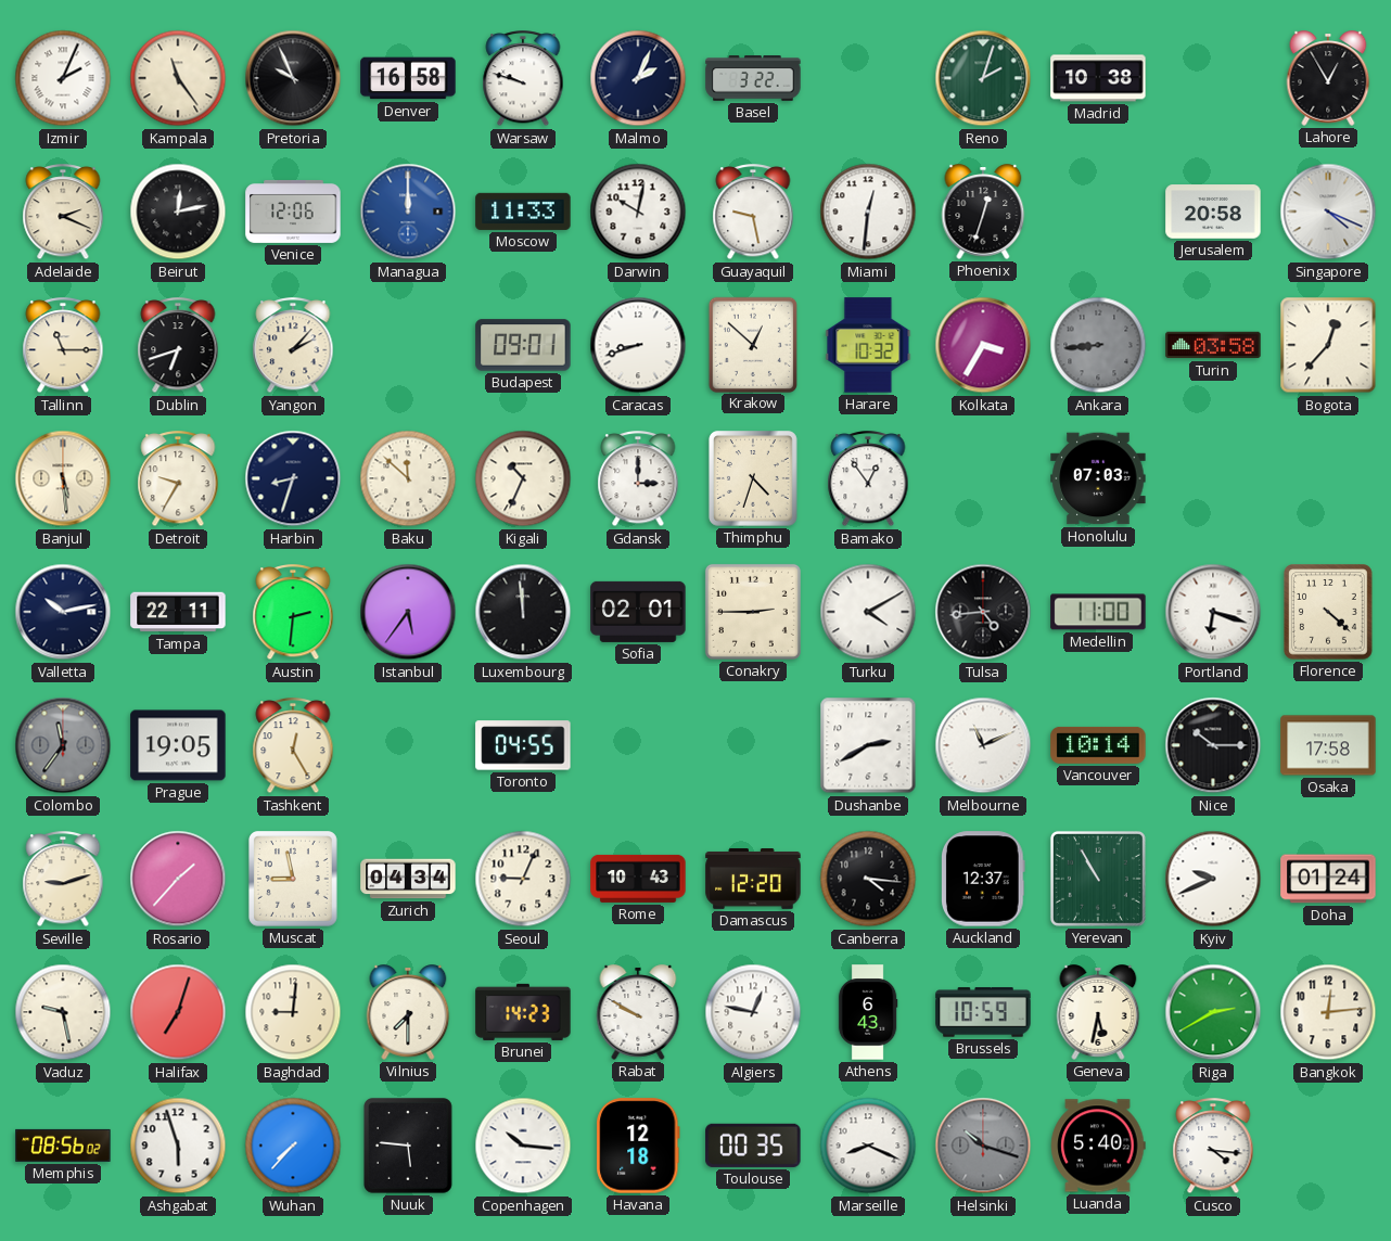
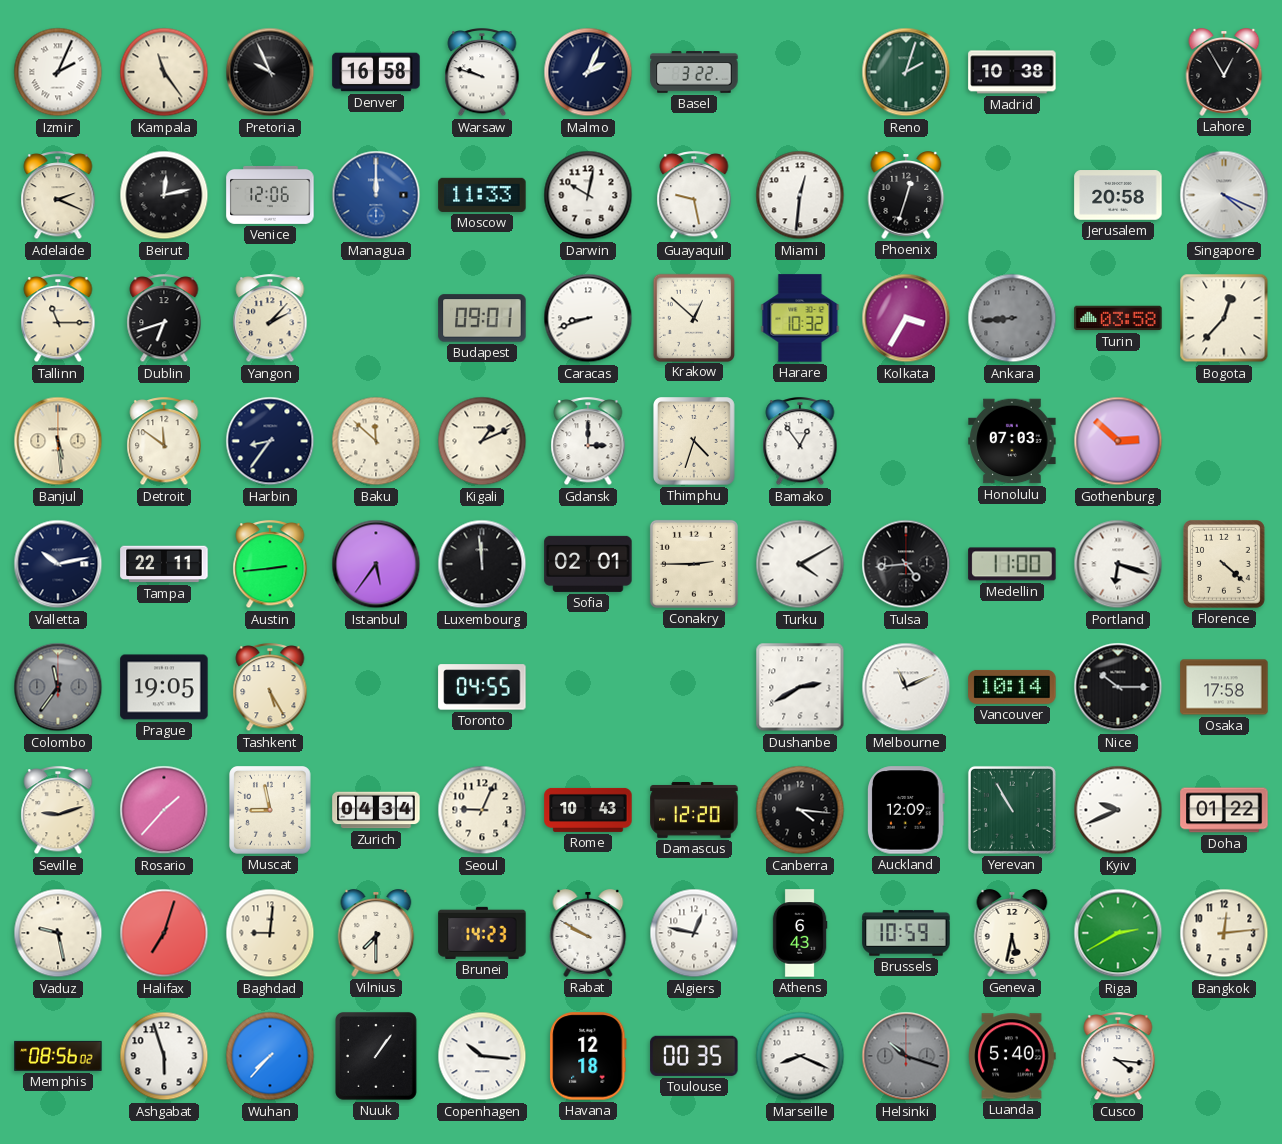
Detroit: 9:35 -> 11:51
Harbin: 8:33 -> 8:36
Kigali: 10:34 -> 1:11
Gothenburg: none -> 2:52
Austin: 2:31 -> 2:44
Tashkent: 12:25 -> 5:25
Auckland: 12:37 -> 12:09
Doha: 01:24 -> 01:22
Nuuk: 5:46 -> 1:06
